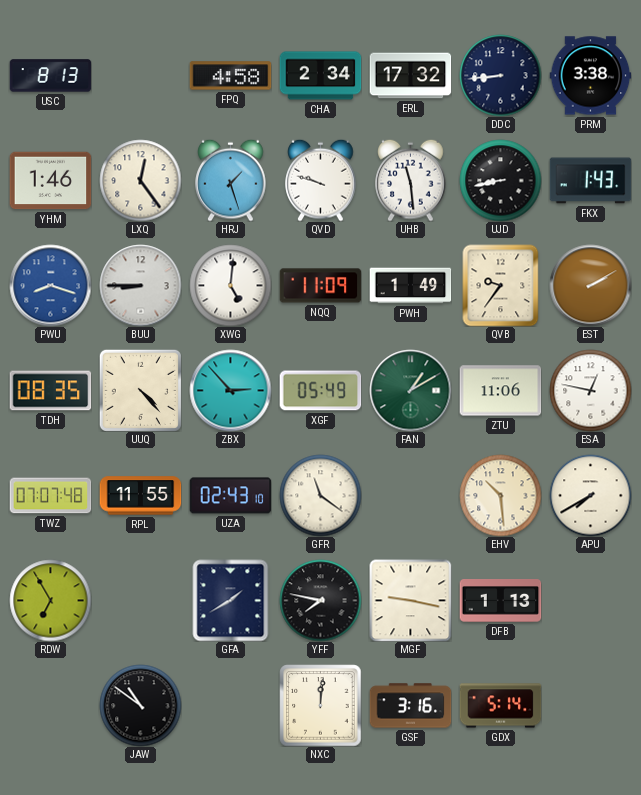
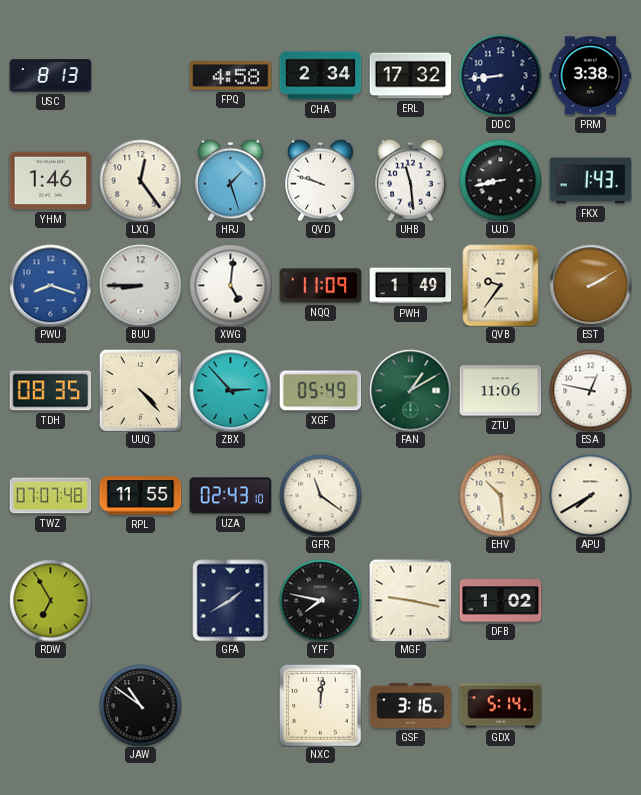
DFB: 1:13 -> 1:02
